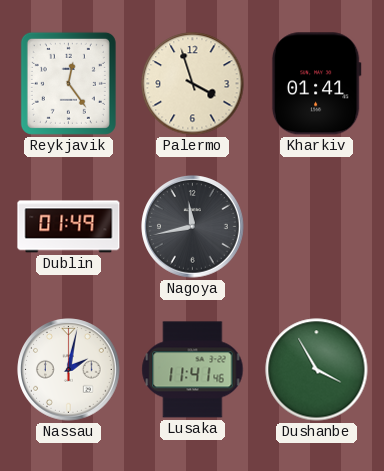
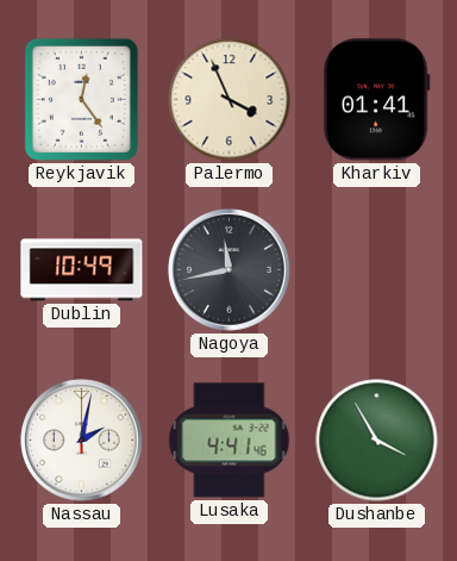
Palermo: 3:57 -> 3:56
Dublin: 01:49 -> 10:49
Lusaka: 11:41 -> 4:41
